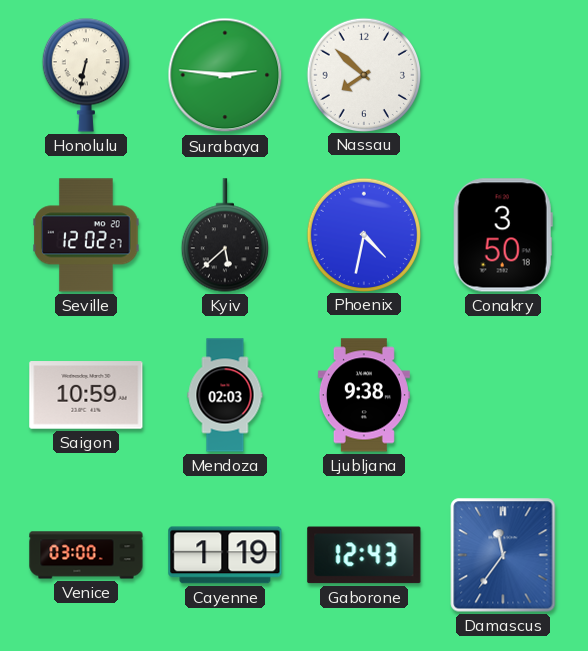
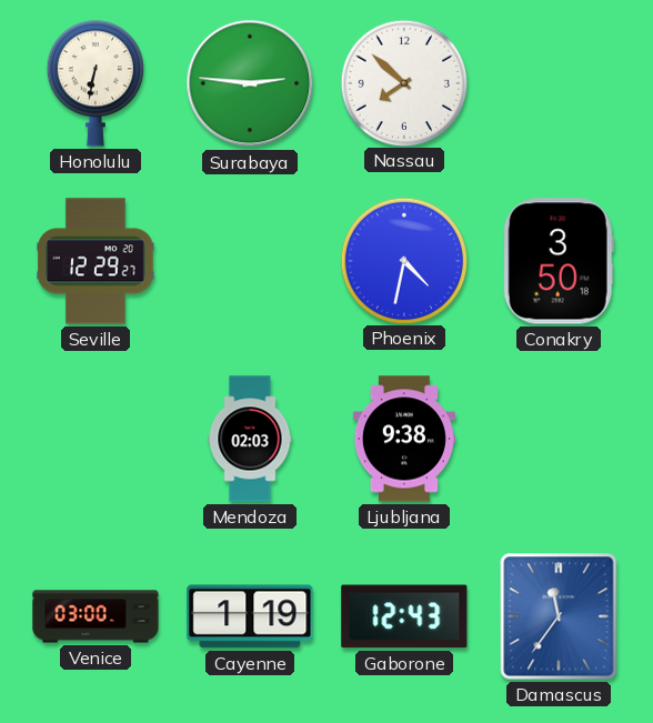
Seville: 12:02 -> 12:29
Kyiv: 5:38 -> none
Saigon: 10:59 -> none
